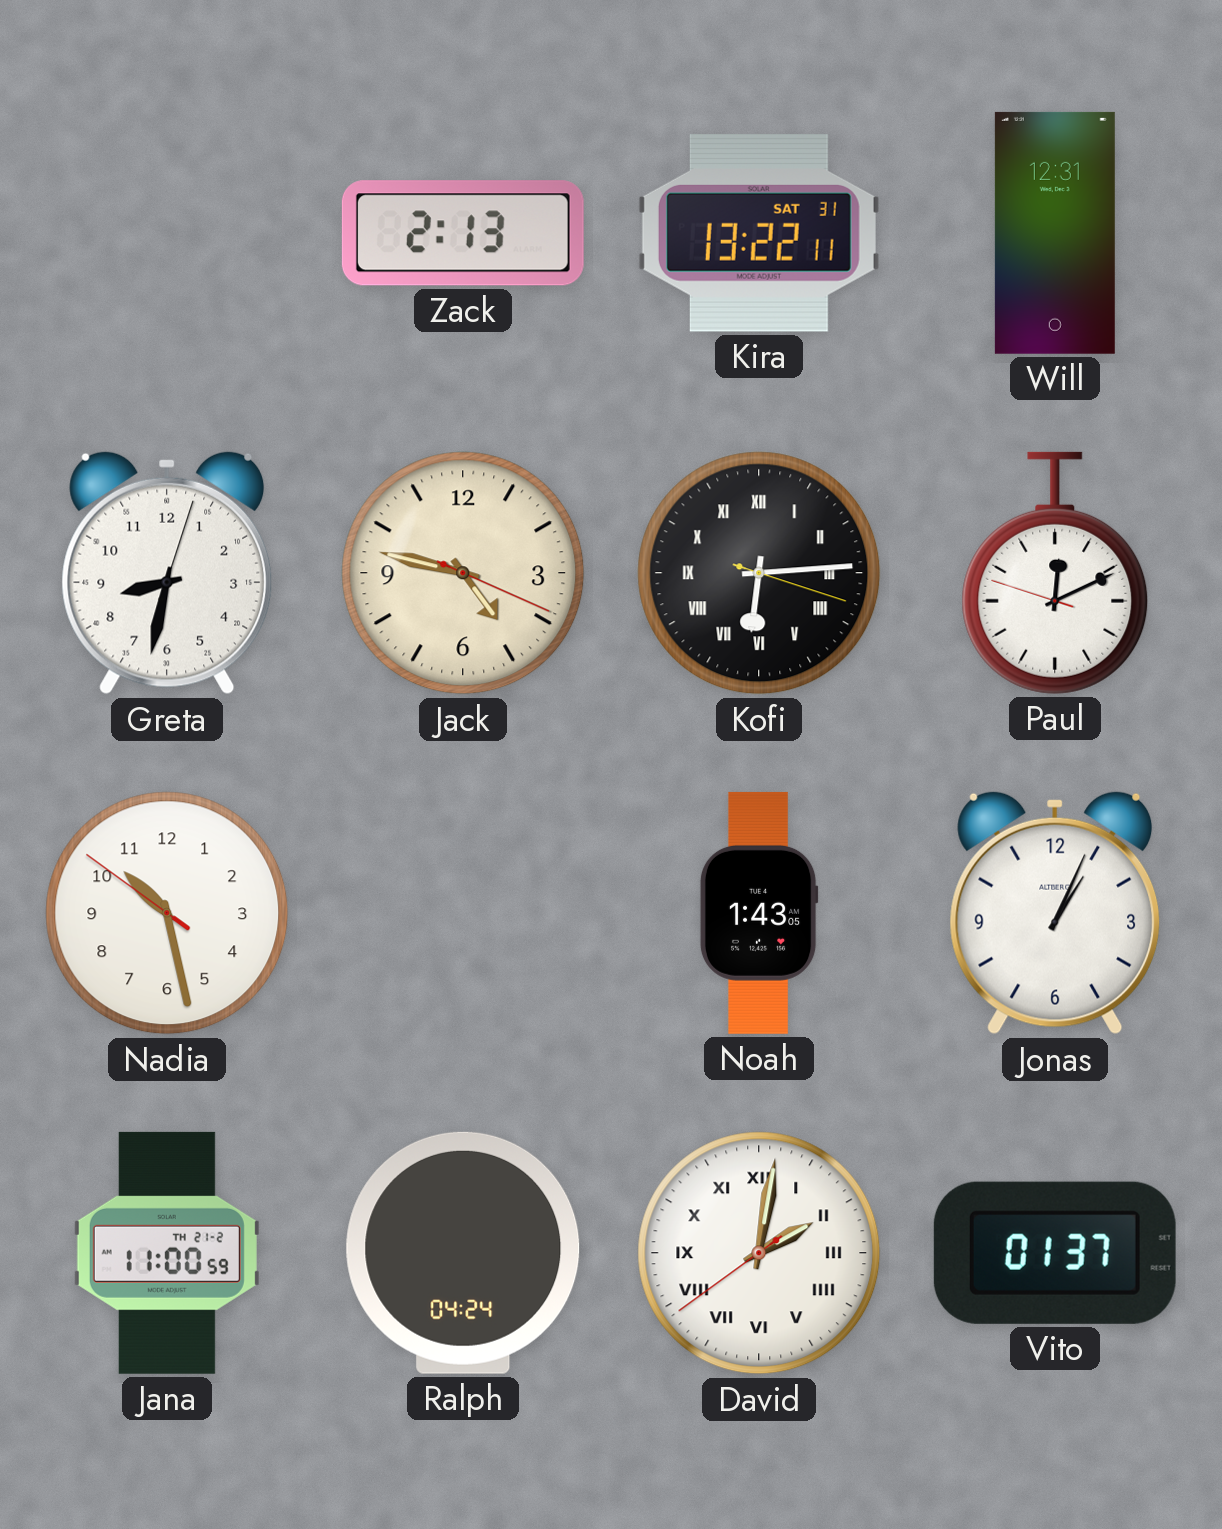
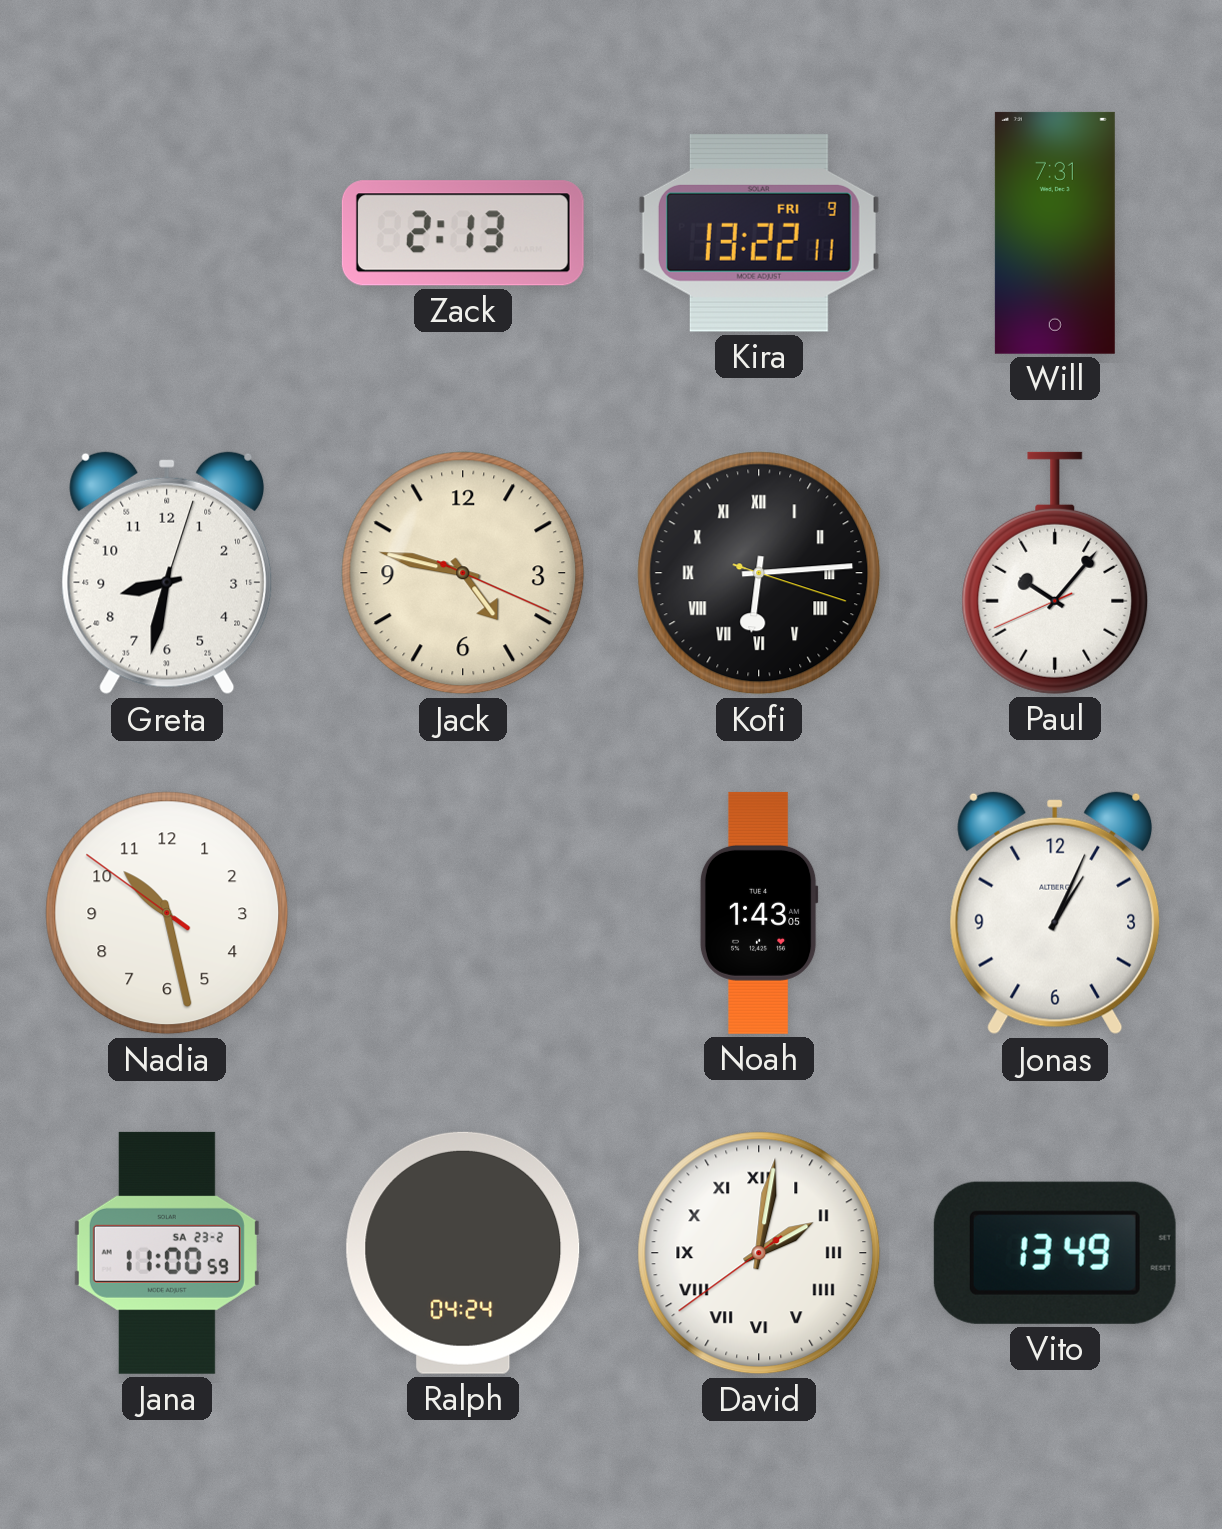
Kira date: SAT 31 -> FRI 9
Will: 12:31 -> 7:31
Paul: 12:10 -> 10:06
Jana date: TH 21-2 -> SA 23-2
Vito: 01:37 -> 13:49
